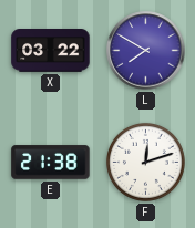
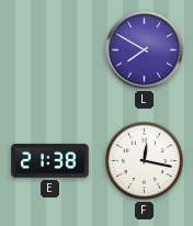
X: 03:22 -> none
F: 12:12 -> 12:17
